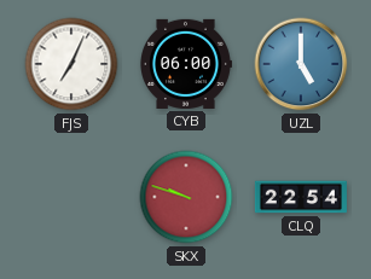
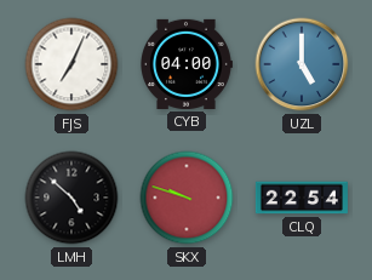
CYB: 06:00 -> 04:00
LMH: none -> 4:52
